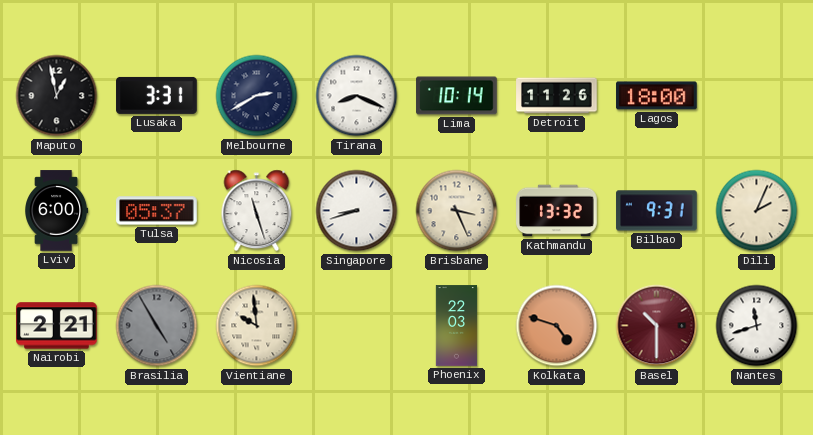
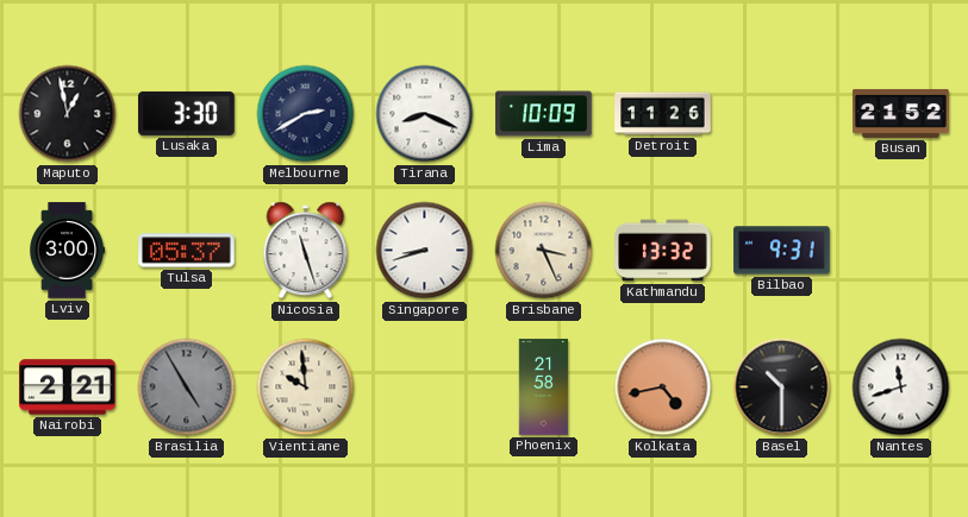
Lusaka: 3:31 -> 3:30
Lima: 10:14 -> 10:09
Lagos: 18:00 -> none
Busan: none -> 21:52
Lviv: 6:00 -> 3:00
Dili: 2:04 -> none
Phoenix: 22:03 -> 21:58
Kolkata: 4:48 -> 4:43
Basel dial: burgundy -> black
